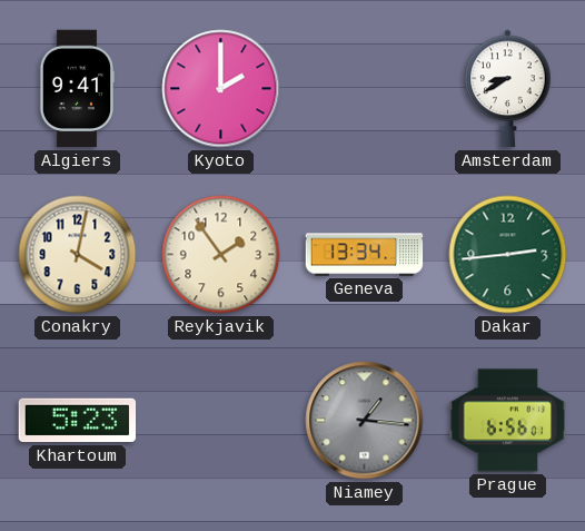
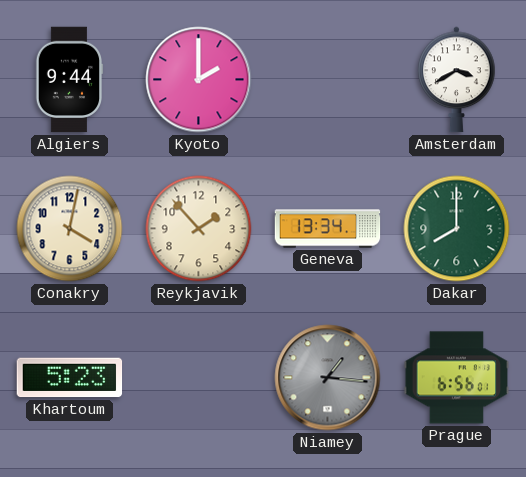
Algiers: 9:41 -> 9:44
Amsterdam: 8:40 -> 3:40
Reykjavik: 1:54 -> 1:53
Dakar: 2:44 -> 8:00
